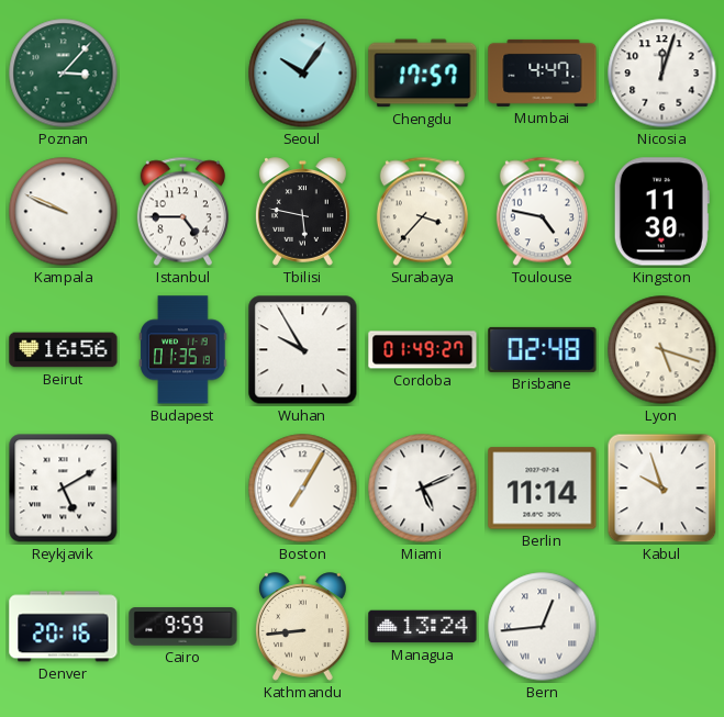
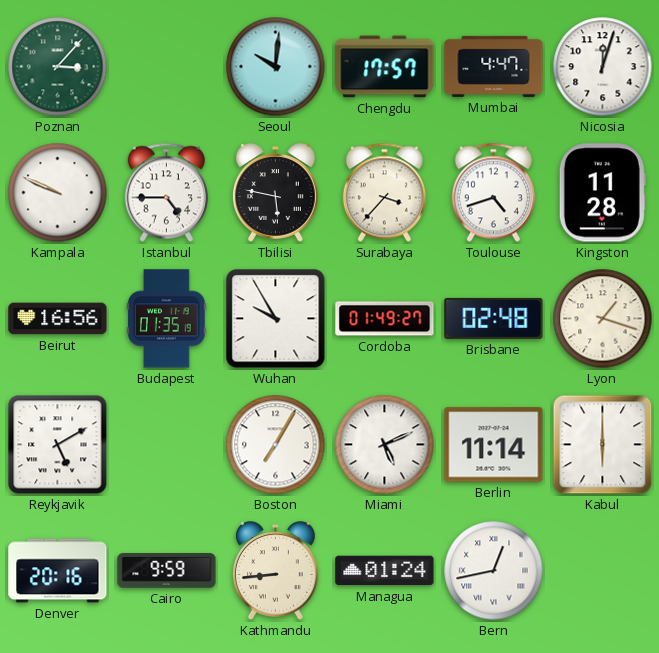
Seoul: 10:06 -> 10:01
Toulouse: 4:47 -> 4:42
Kingston: 11:30 -> 11:28
Lyon: 5:18 -> 1:18
Kabul: 9:57 -> 6:00
Managua: 13:24 -> 01:24
Bern: 12:44 -> 12:43
